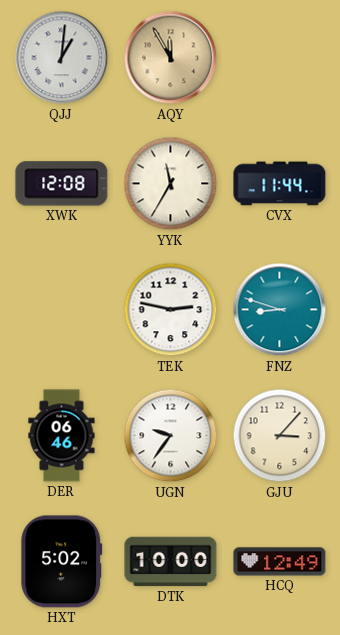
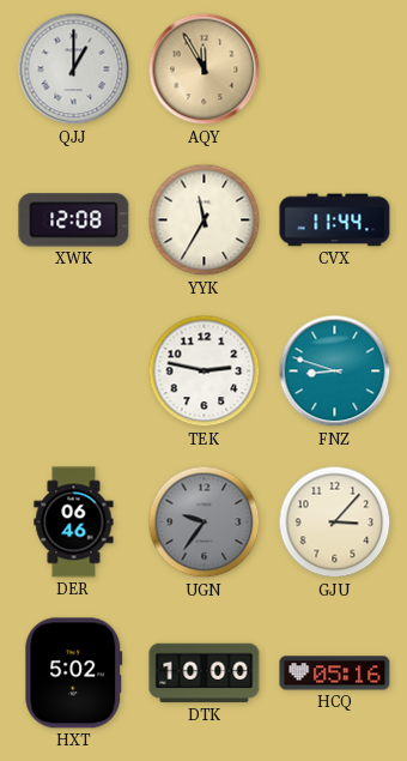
QJJ: 1:01 -> 1:00
UGN dial: white -> grey
HCQ: 12:49 -> 05:16
